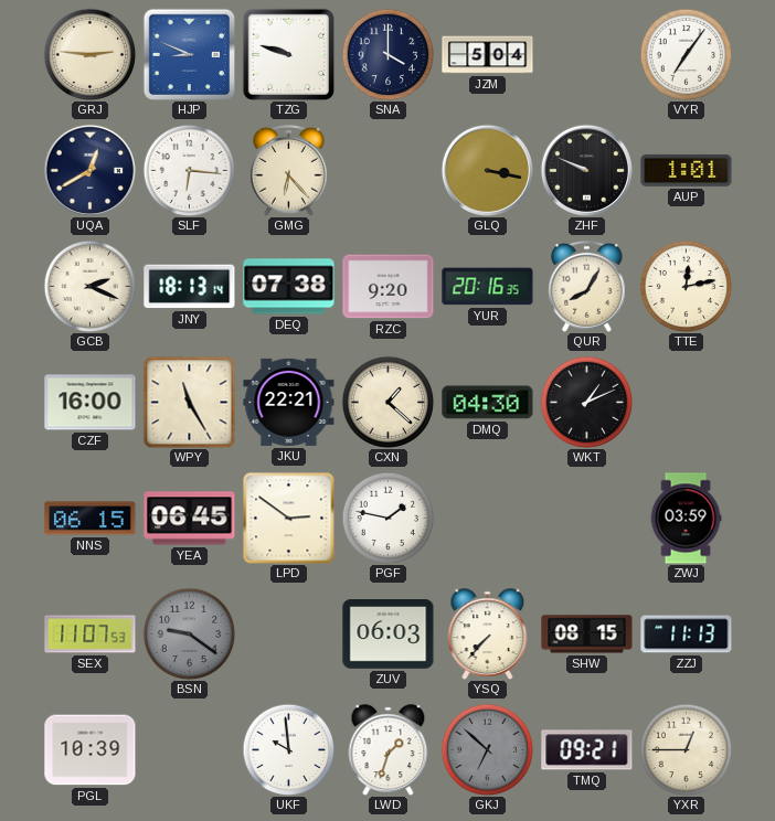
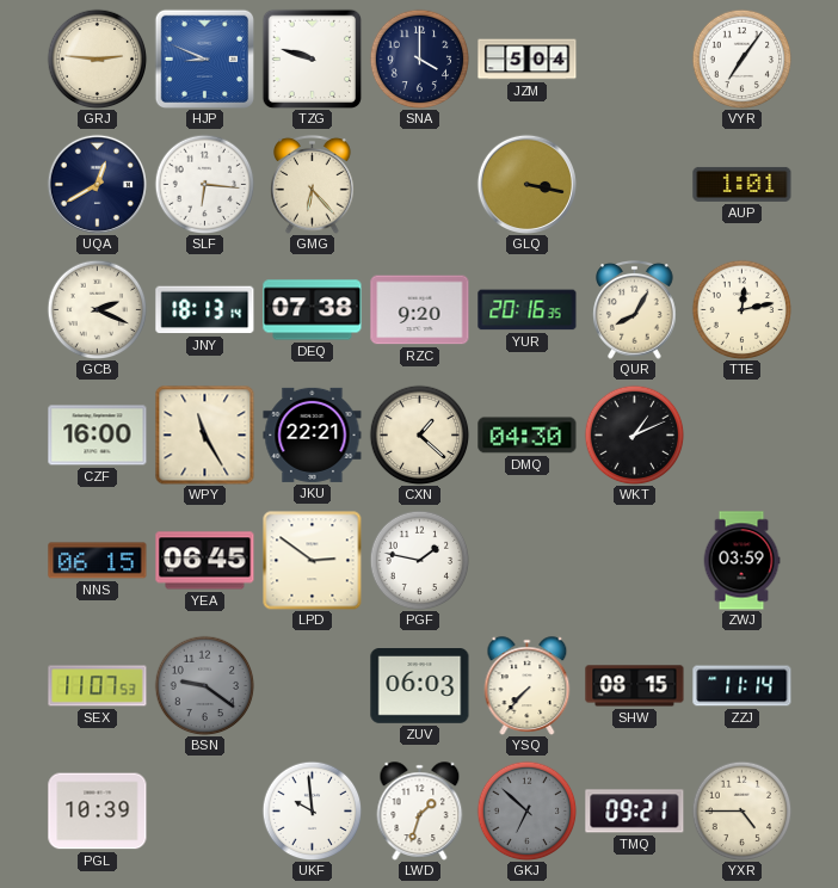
ZHF: 9:49 -> none
ZZJ: 11:13 -> 11:14
YXR: 12:45 -> 4:45
